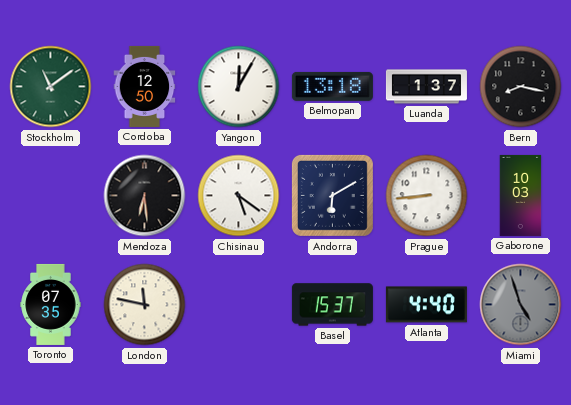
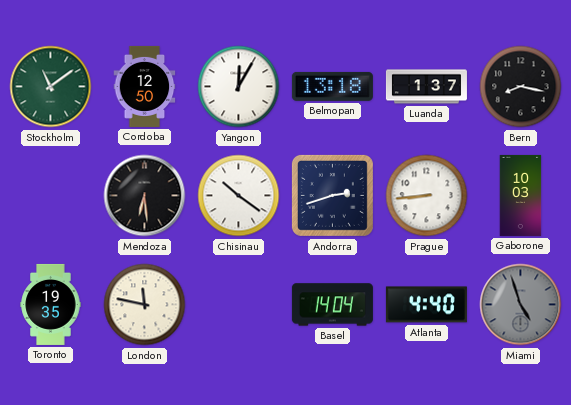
Chisinau: 5:21 -> 10:21
Andorra: 6:10 -> 2:42
Toronto: 07:35 -> 19:35
Basel: 15:37 -> 14:04
